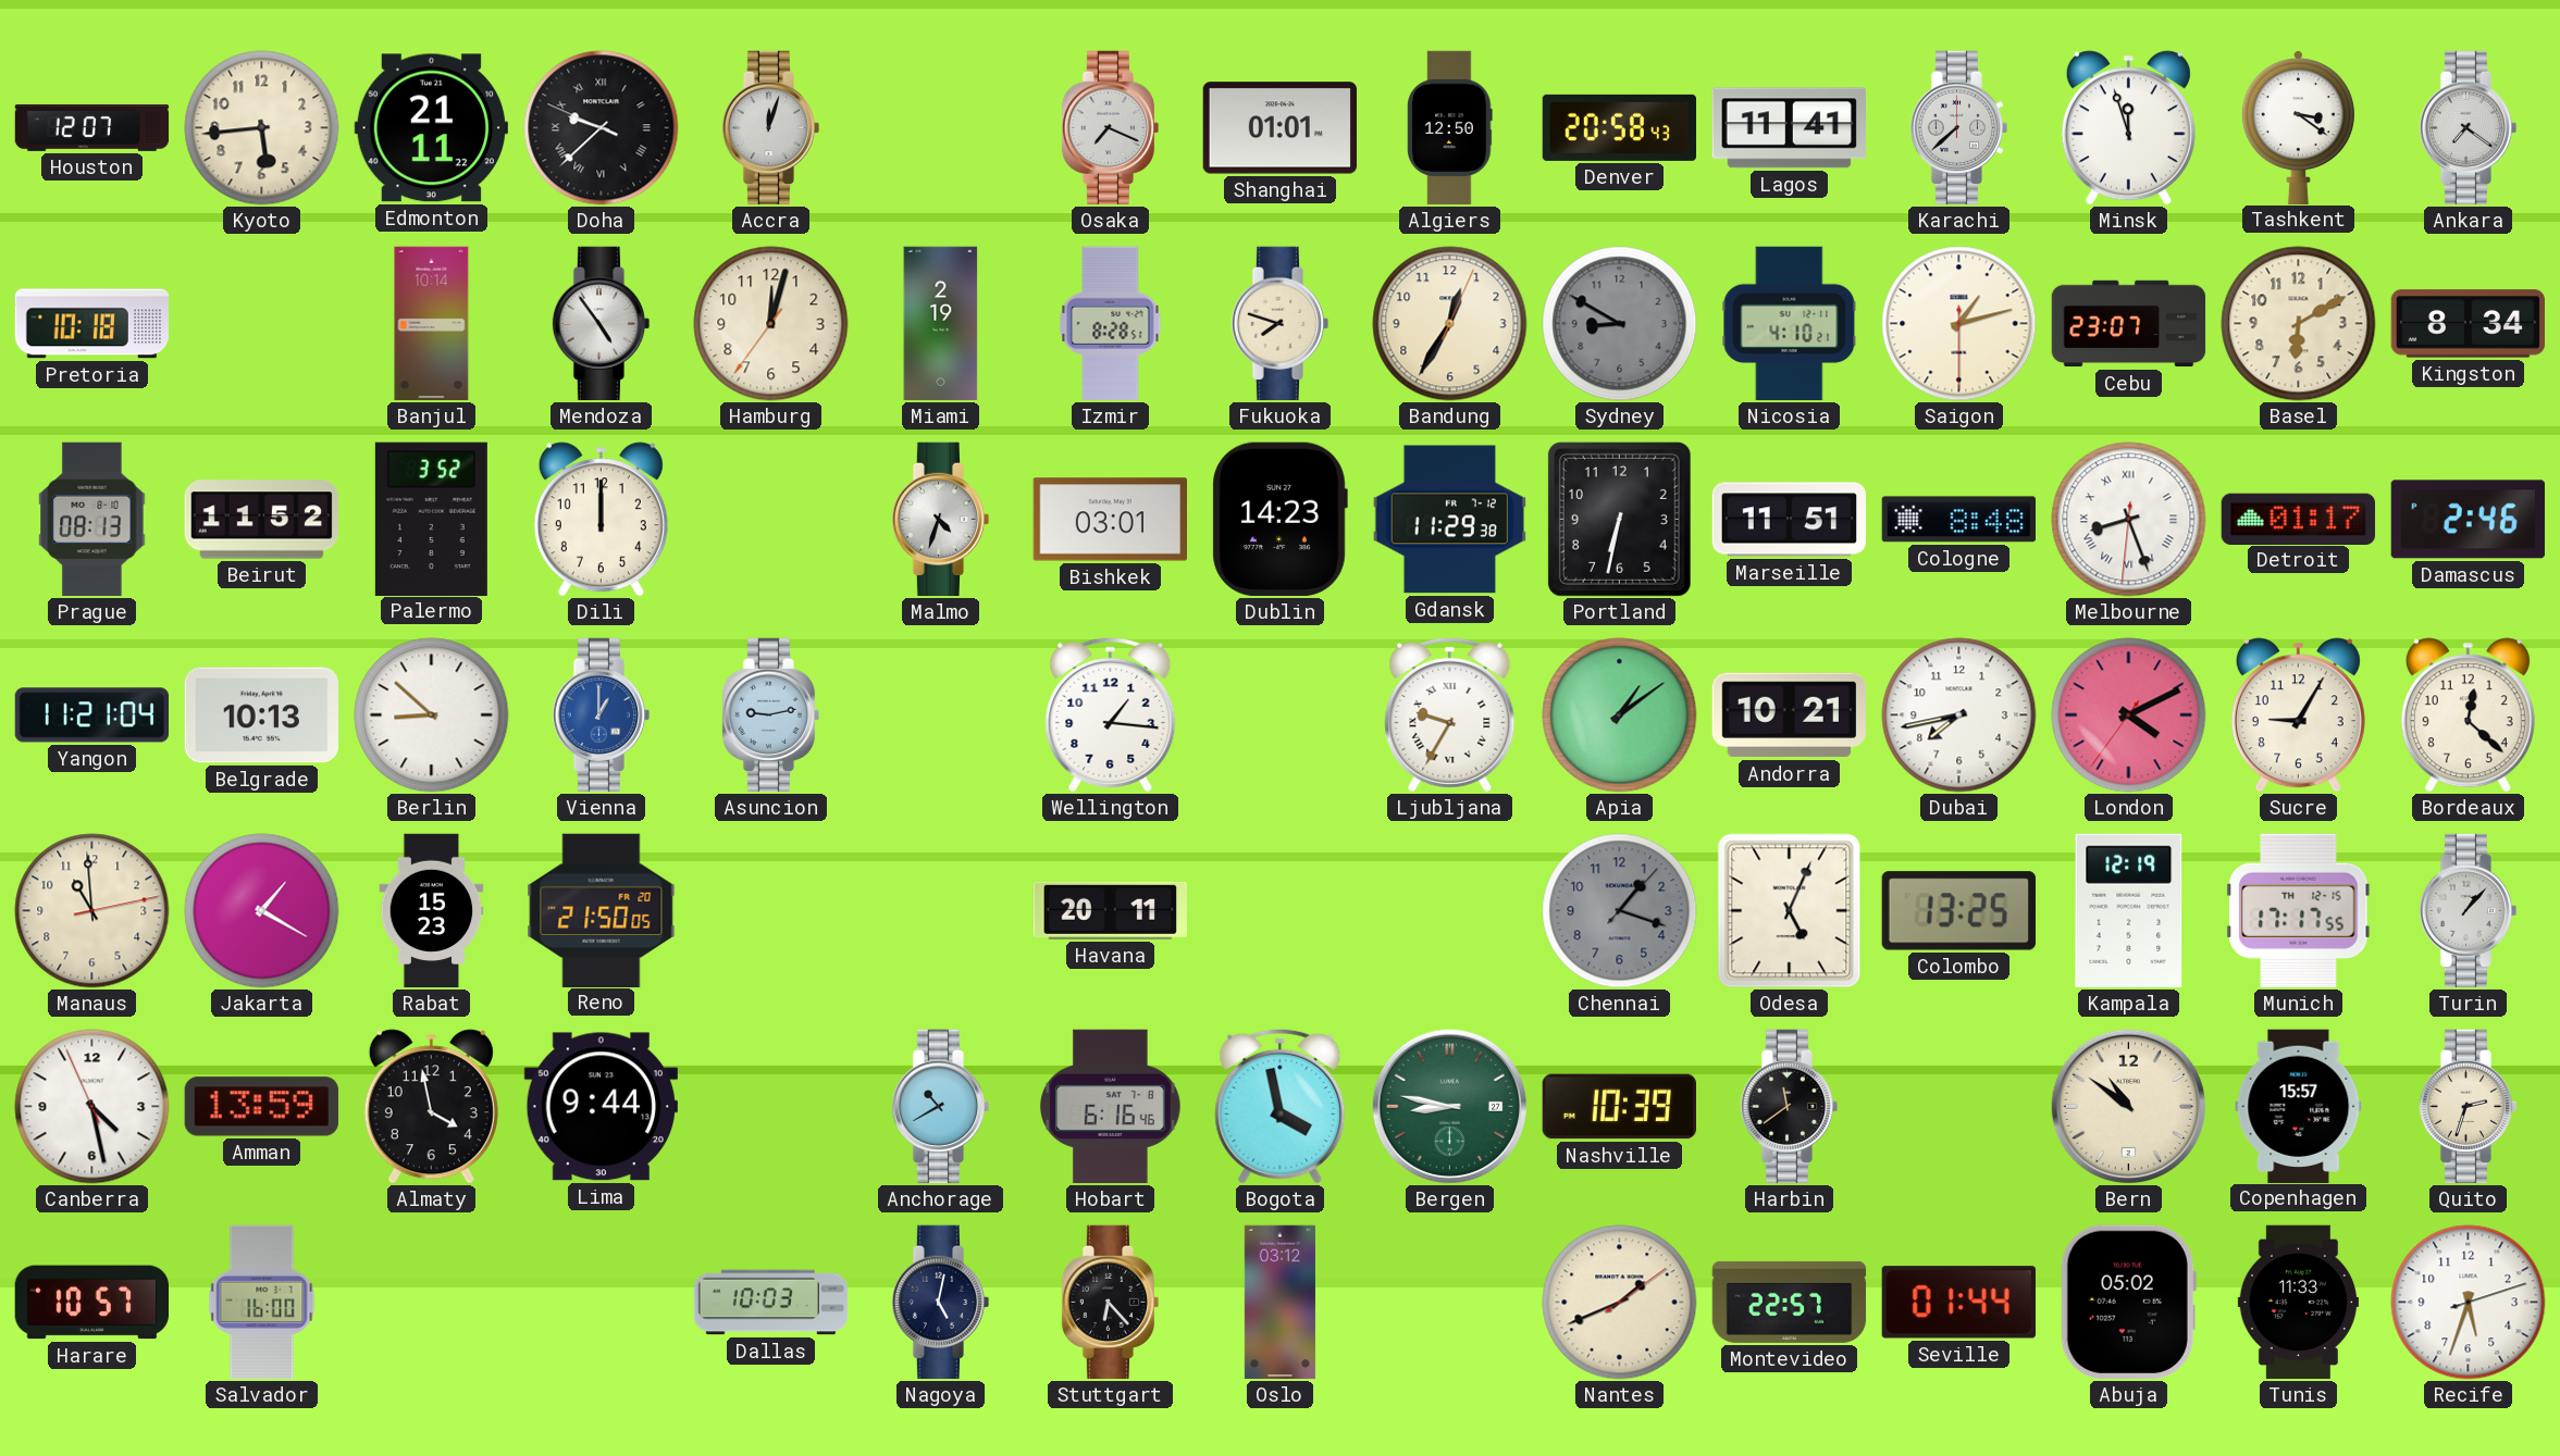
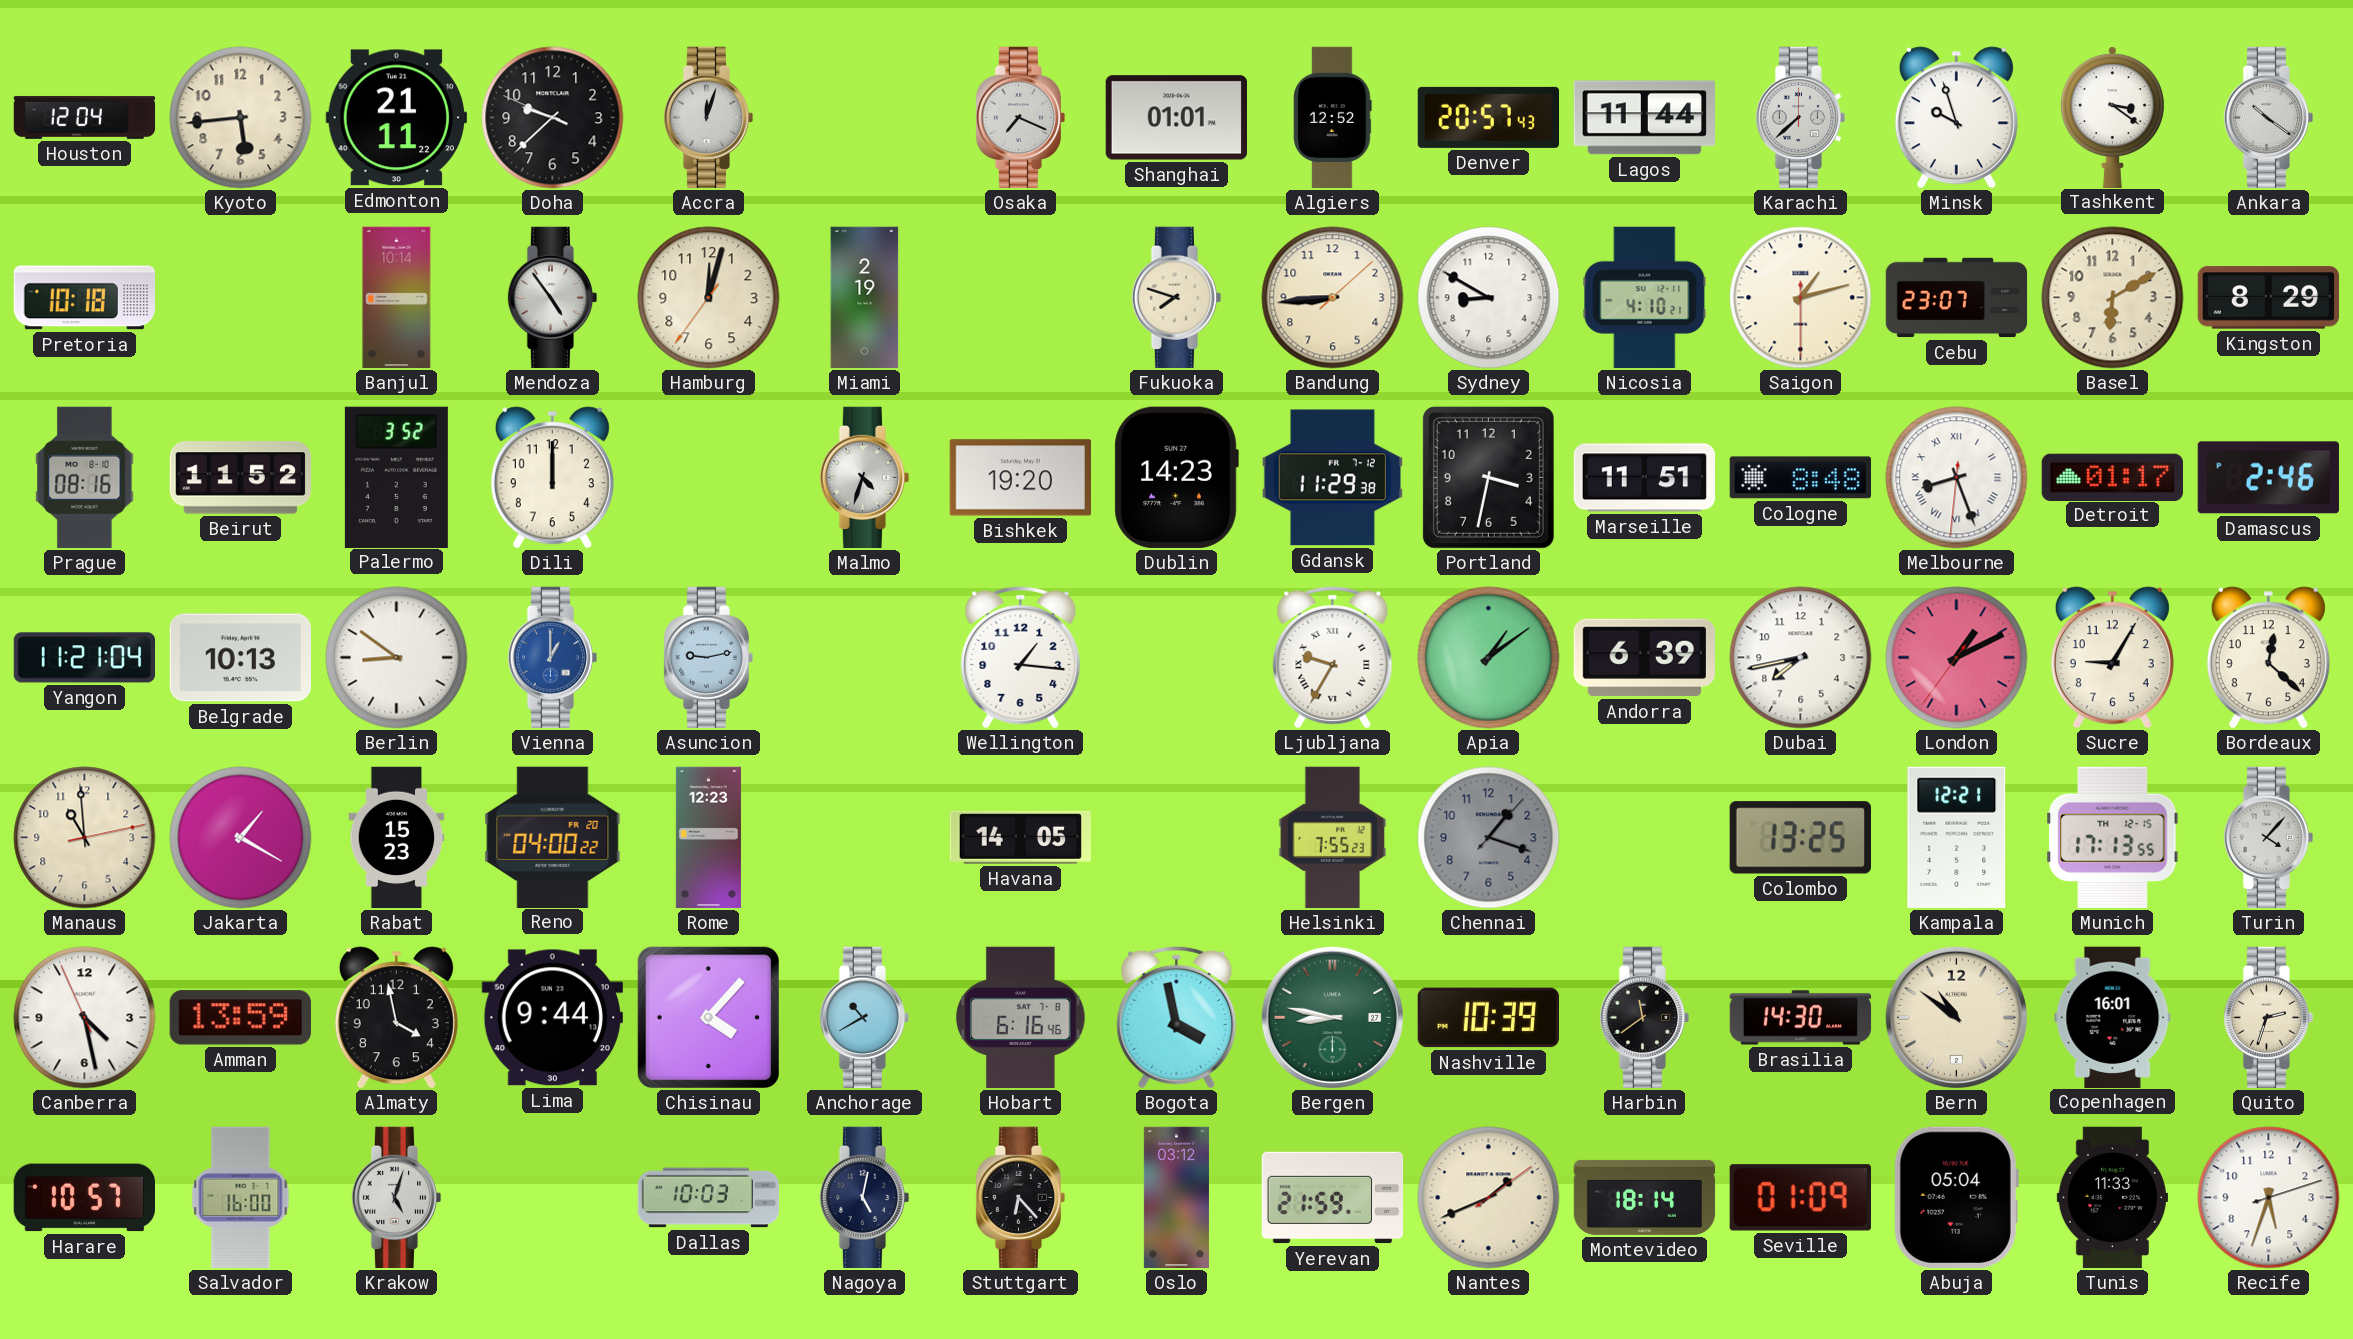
Houston: 12:07 -> 12:04
Doha numerals: Roman -> Arabic
Algiers: 12:50 -> 12:52
Denver: 20:58 -> 20:57
Lagos: 11:41 -> 11:44
Minsk: 11:57 -> 9:57
Ankara: 7:21 -> 10:21
Izmir: 8:28 -> none
Bandung: 12:35 -> 8:44
Sydney dial: grey -> white
Kingston: 8:34 -> 8:29
Prague: 08:13 -> 08:16
Bishkek: 03:01 -> 19:20
Portland: 6:32 -> 3:32
Berlin: 8:52 -> 8:51
Andorra: 10:21 -> 6:39
London: 4:10 -> 1:10
Reno: 21:50 -> 04:00
Rome: none -> 12:23
Havana: 20:11 -> 14:05
Helsinki: none -> 7:55
Odesa: 5:04 -> none
Kampala: 12:19 -> 12:21
Munich: 17:17 -> 17:13
Turin: 1:07 -> 4:07
Chisinau: none -> 4:07
Brasilia: none -> 14:30
Copenhagen: 15:57 -> 16:01
Krakow: none -> 5:03
Yerevan: none -> 21:59
Montevideo: 22:57 -> 18:14
Seville: 01:44 -> 01:09
Abuja: 05:02 -> 05:04
